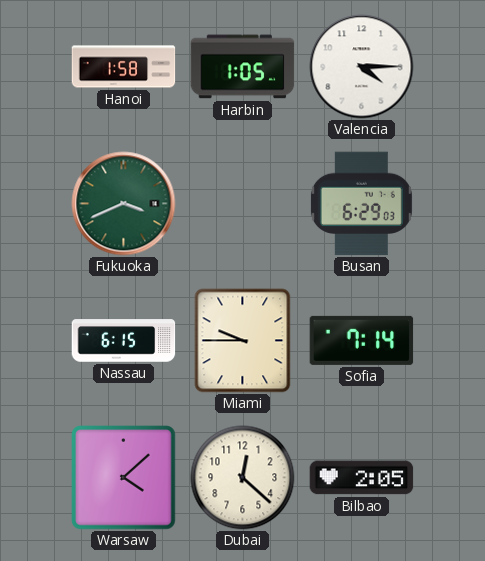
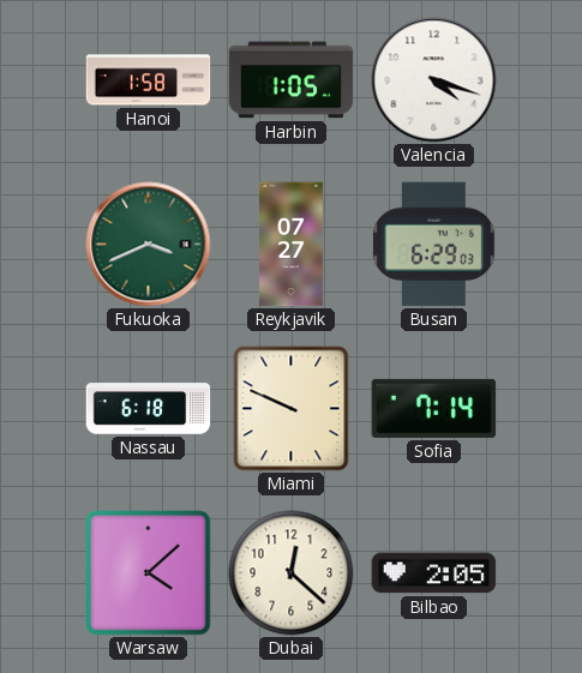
Valencia: 4:15 -> 4:18
Reykjavik: none -> 07:27
Nassau: 6:15 -> 6:18
Miami: 9:45 -> 9:49
